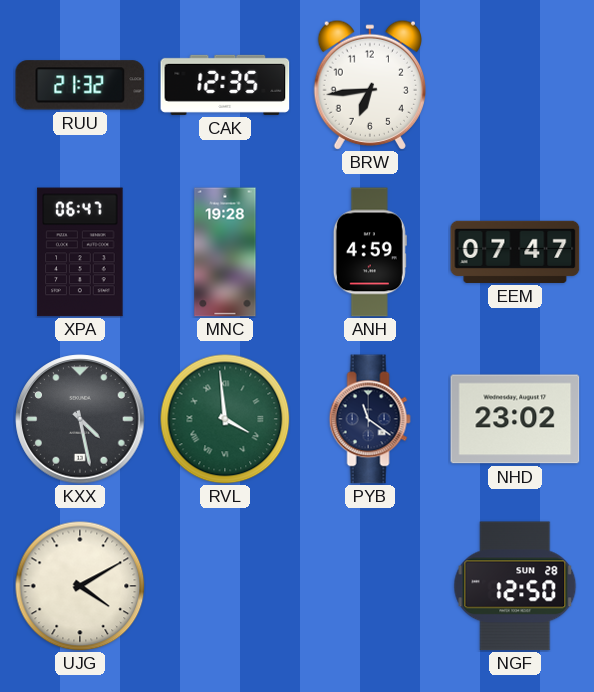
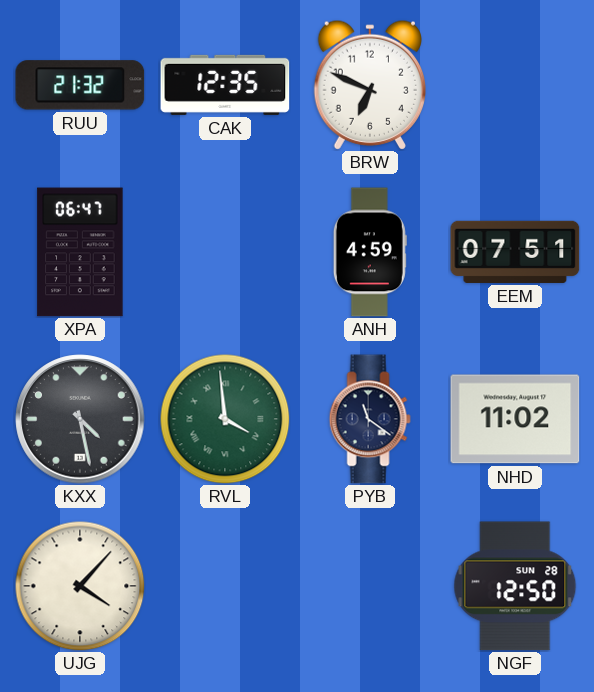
BRW: 6:44 -> 6:49
MNC: 19:28 -> none
EEM: 07:47 -> 07:51
NHD: 23:02 -> 11:02
UJG: 4:10 -> 4:07
